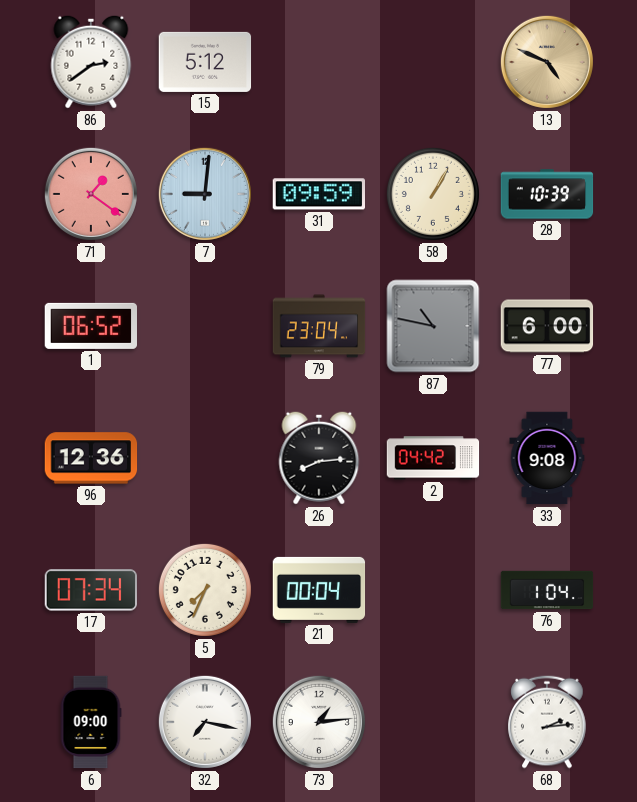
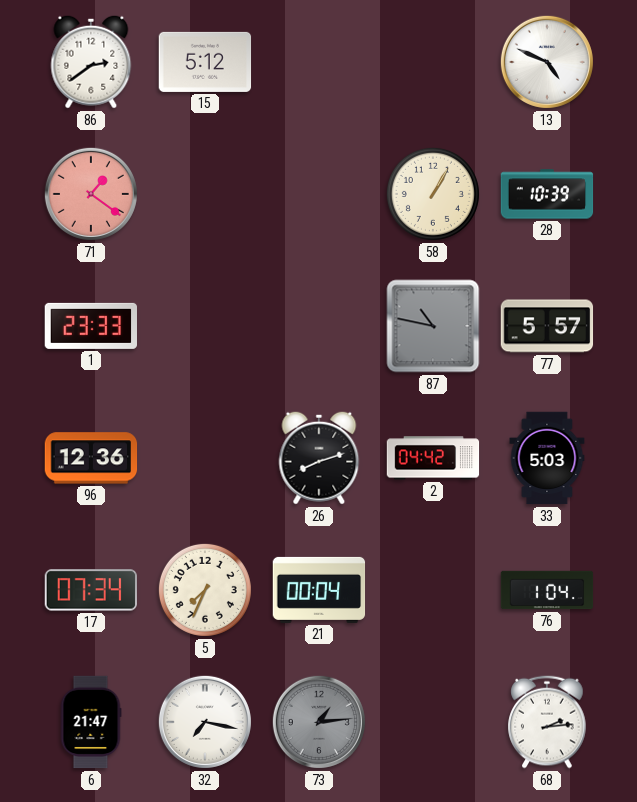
13 dial: champagne -> white
7: 9:01 -> none
31: 09:59 -> none
1: 06:52 -> 23:33
79: 23:04 -> none
77: 6:00 -> 5:57
26: 8:14 -> 8:12
33: 9:08 -> 5:03
6: 09:00 -> 21:47
73 dial: white -> grey
